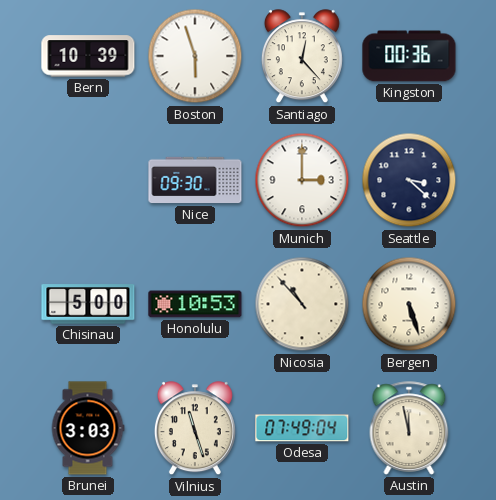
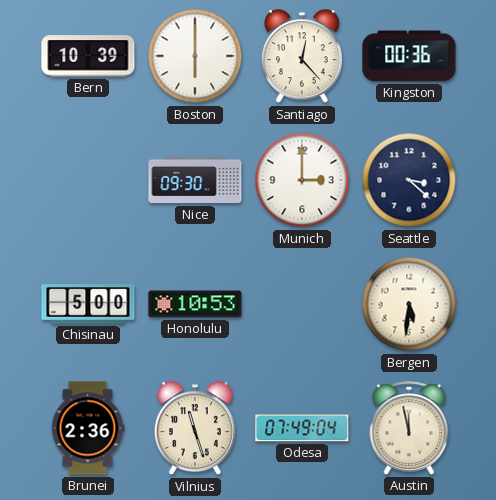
Boston: 5:57 -> 6:00
Nicosia: 10:53 -> none
Bergen: 5:27 -> 5:31
Brunei: 3:03 -> 2:36
